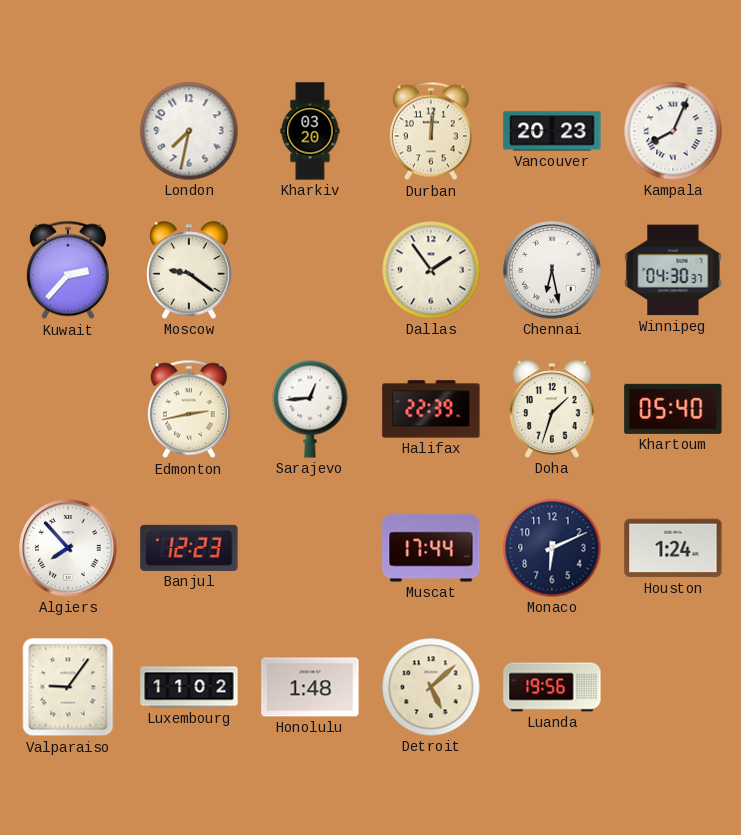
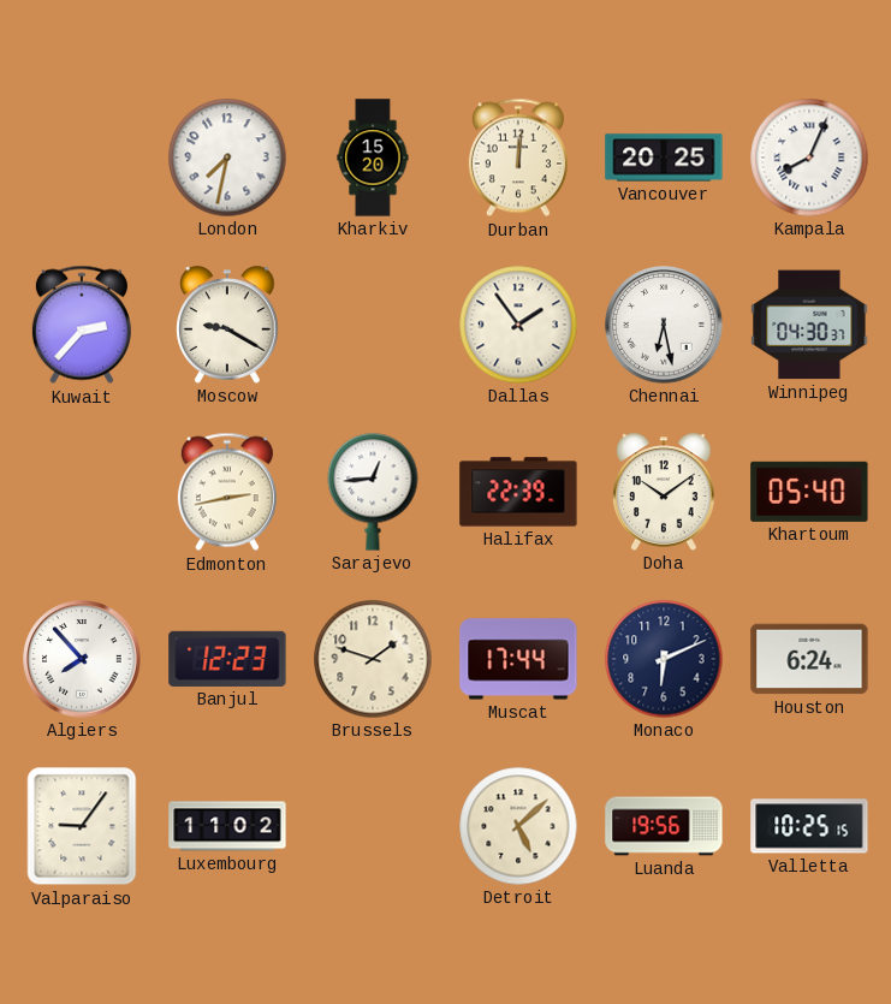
Kharkiv: 03:20 -> 15:20
Vancouver: 20:23 -> 20:25
Moscow: 9:21 -> 9:20
Doha: 1:33 -> 10:09
Brussels: none -> 1:48
Houston: 1:24 -> 6:24
Honolulu: 1:48 -> none
Valletta: none -> 10:25
